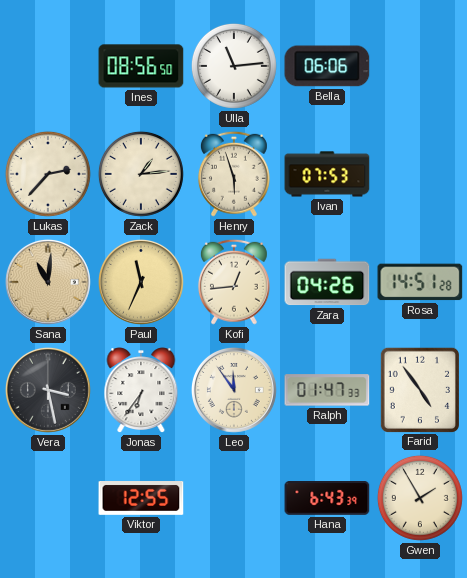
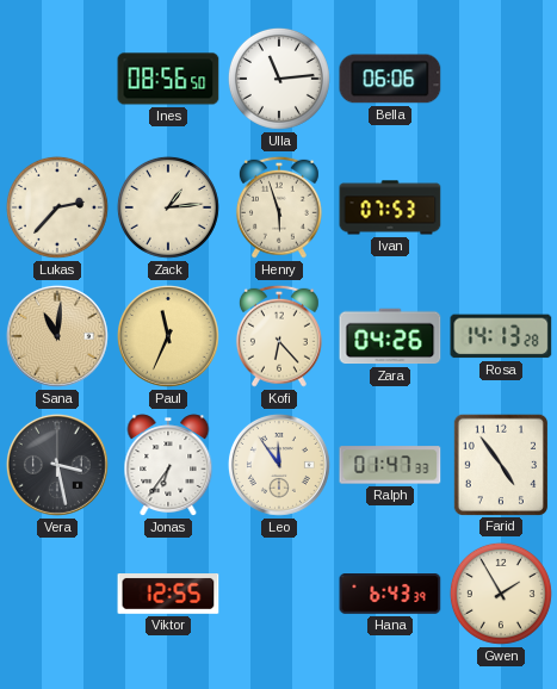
Kofi: 12:44 -> 6:23
Rosa: 14:51 -> 14:13
